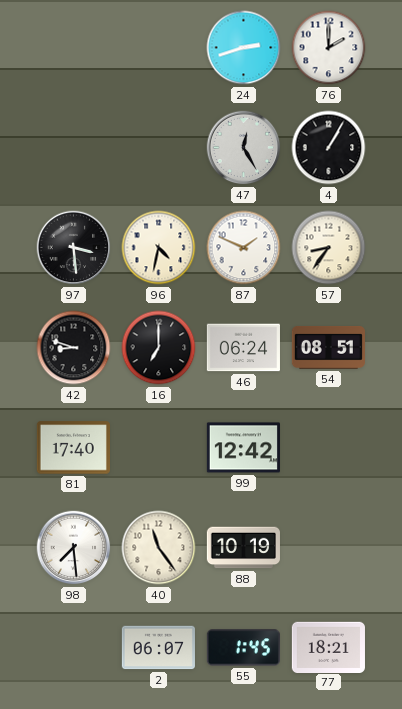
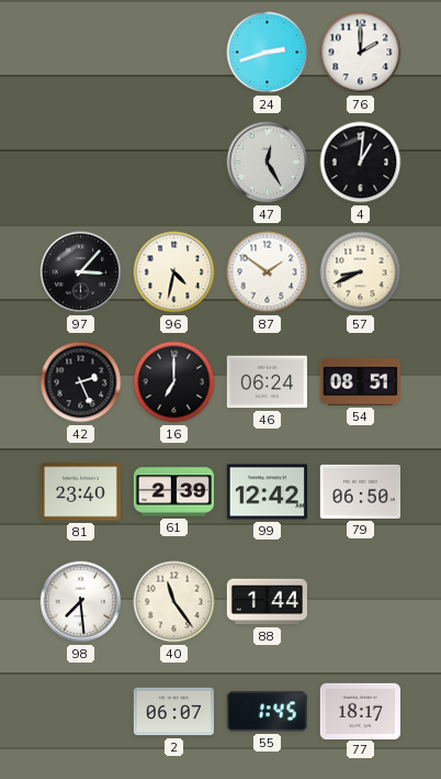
4: 1:05 -> 1:01
97: 3:29 -> 3:07
87: 1:49 -> 1:51
57: 8:36 -> 8:41
42: 8:48 -> 2:26
81: 17:40 -> 23:40
61: none -> 2:39
79: none -> 06:50
88: 10:19 -> 1:44
77: 18:21 -> 18:17
